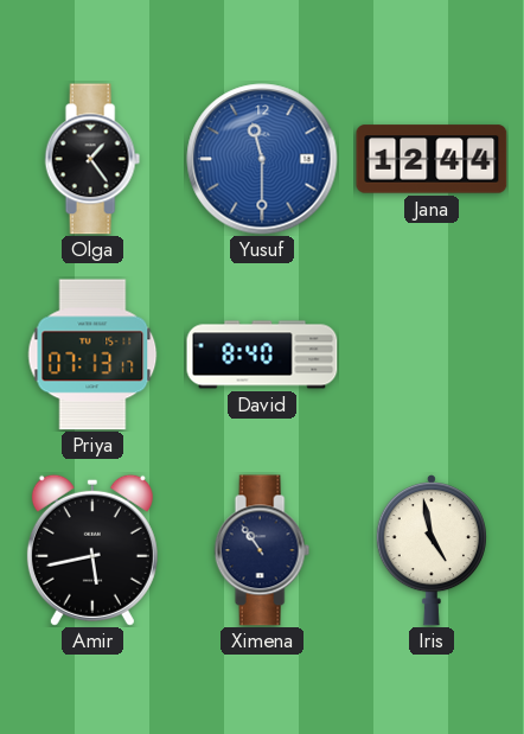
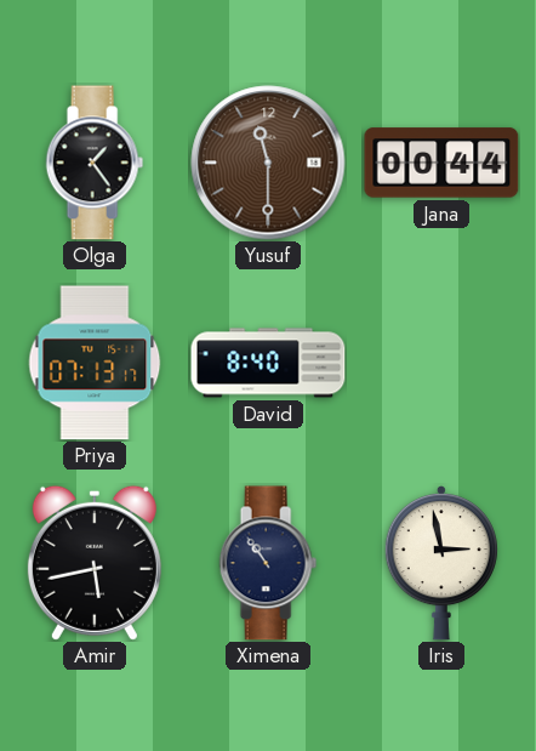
Yusuf dial: blue -> brown
Jana: 12:44 -> 00:44
Iris: 4:58 -> 2:58
